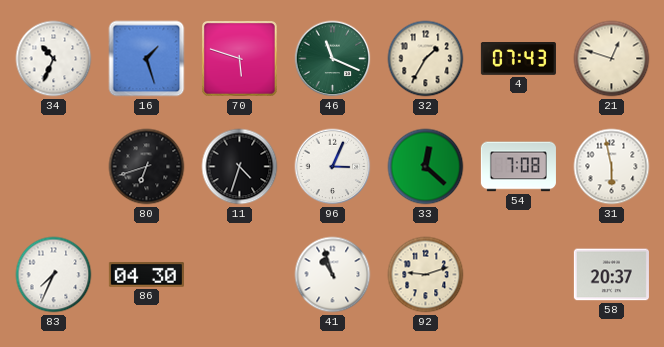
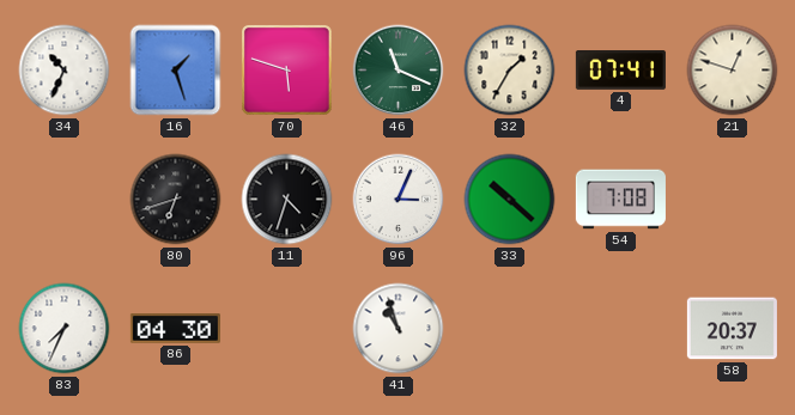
4: 07:43 -> 07:41
33: 12:22 -> 10:22
31: 5:58 -> none
92: 9:12 -> none
